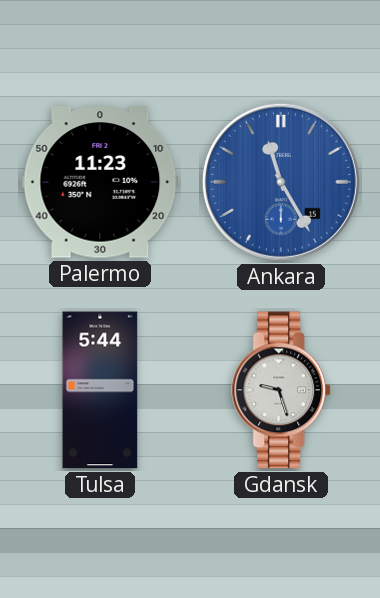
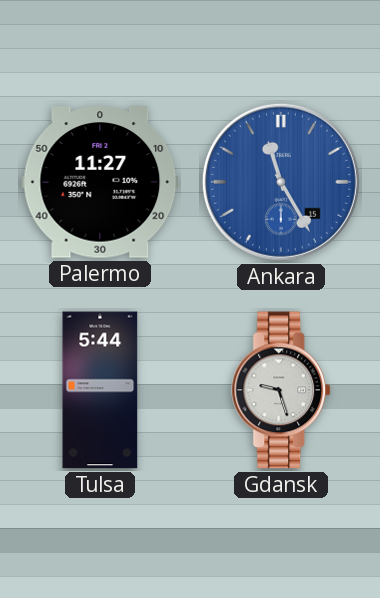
Palermo: 11:23 -> 11:27
